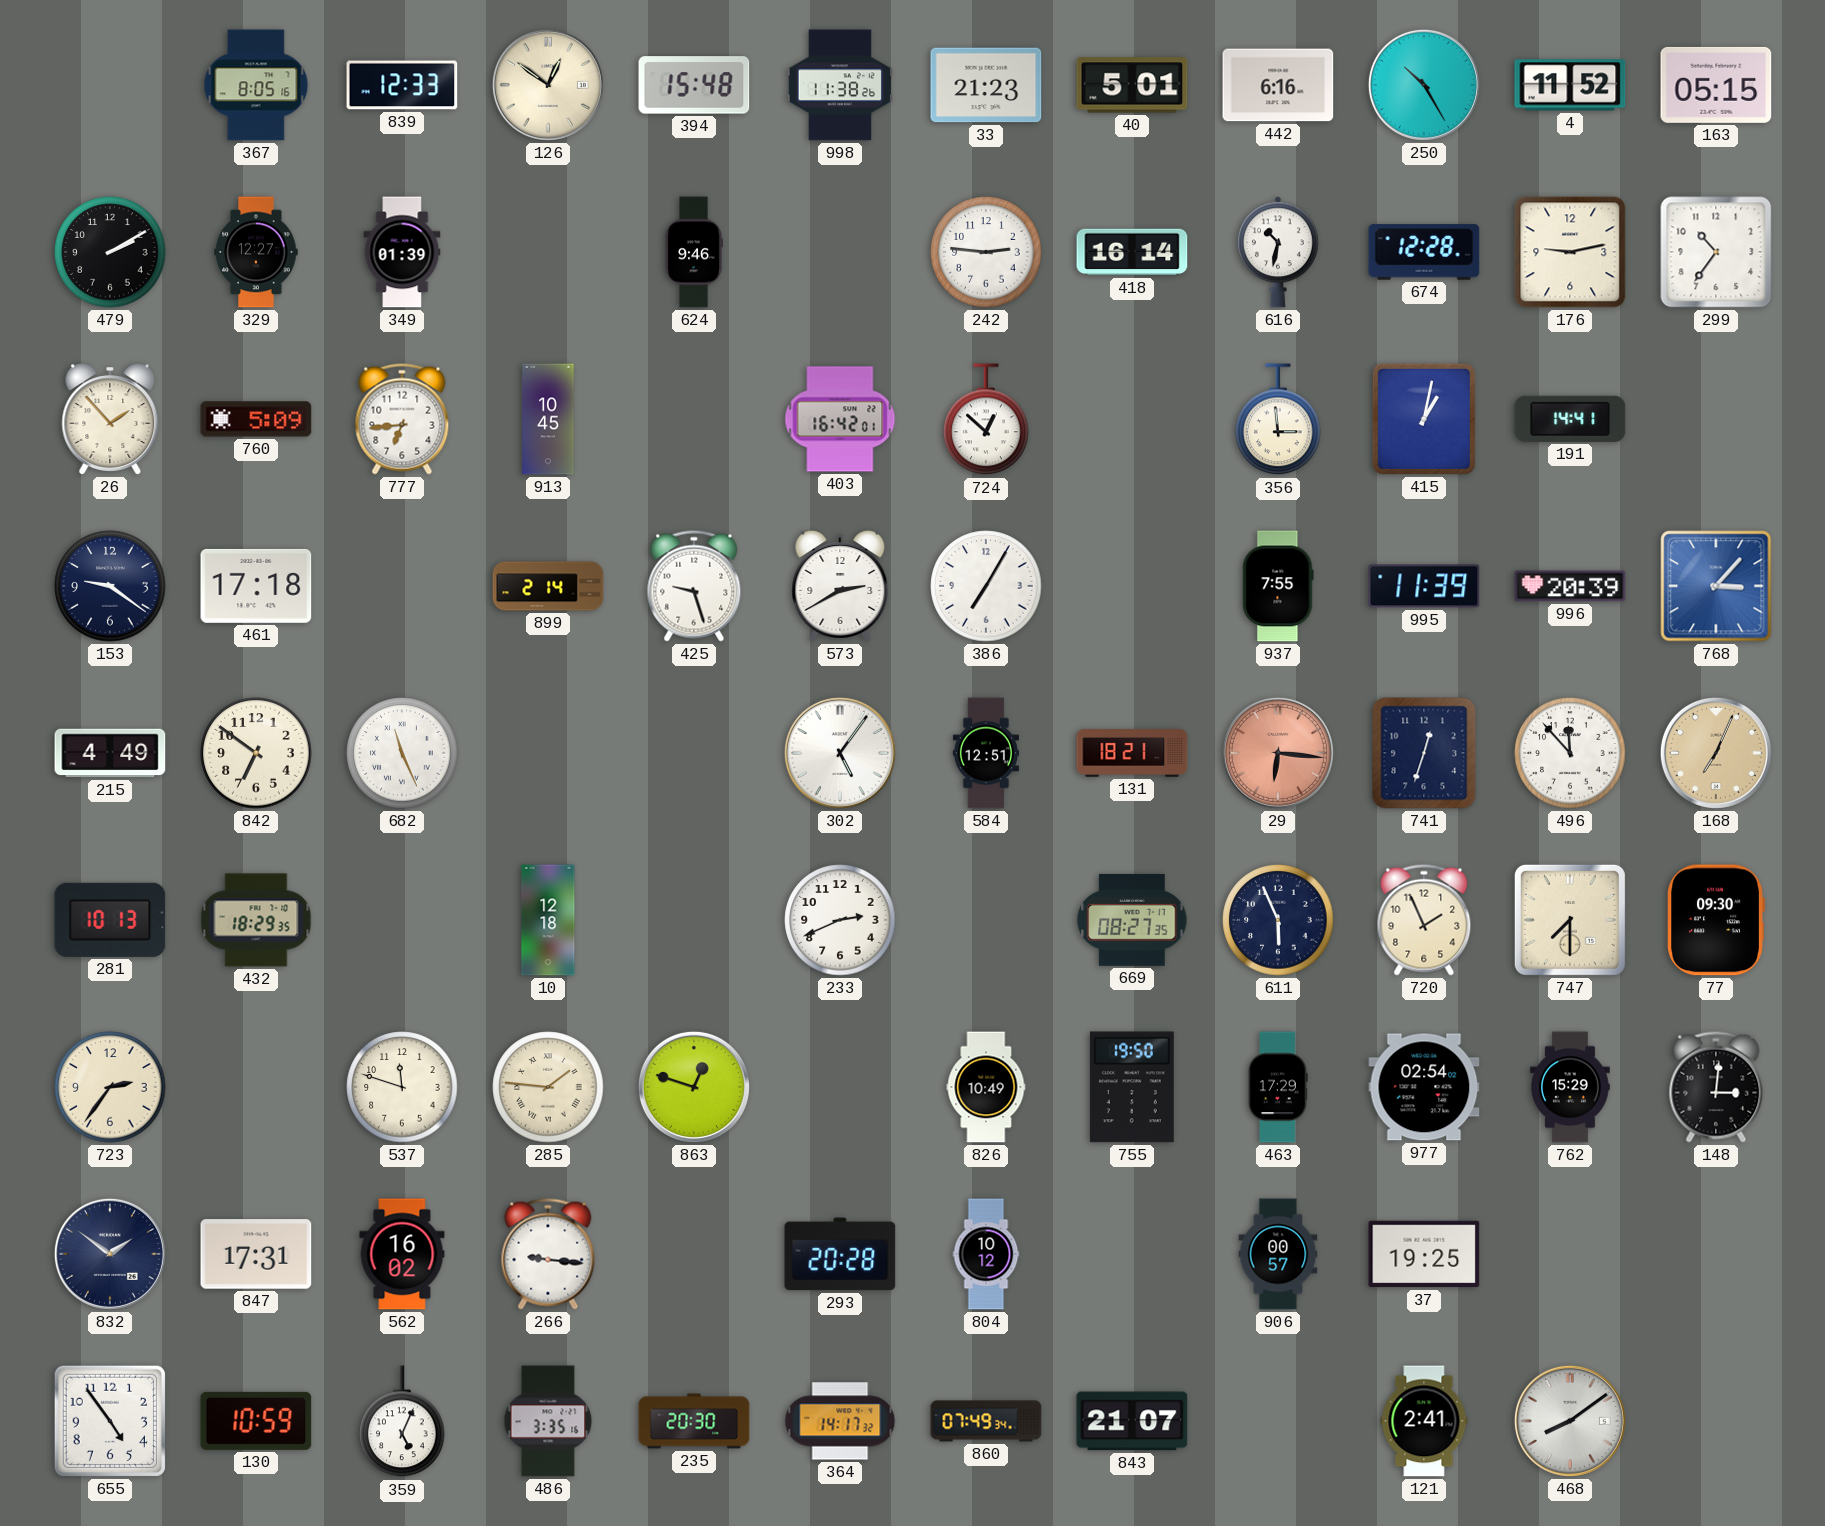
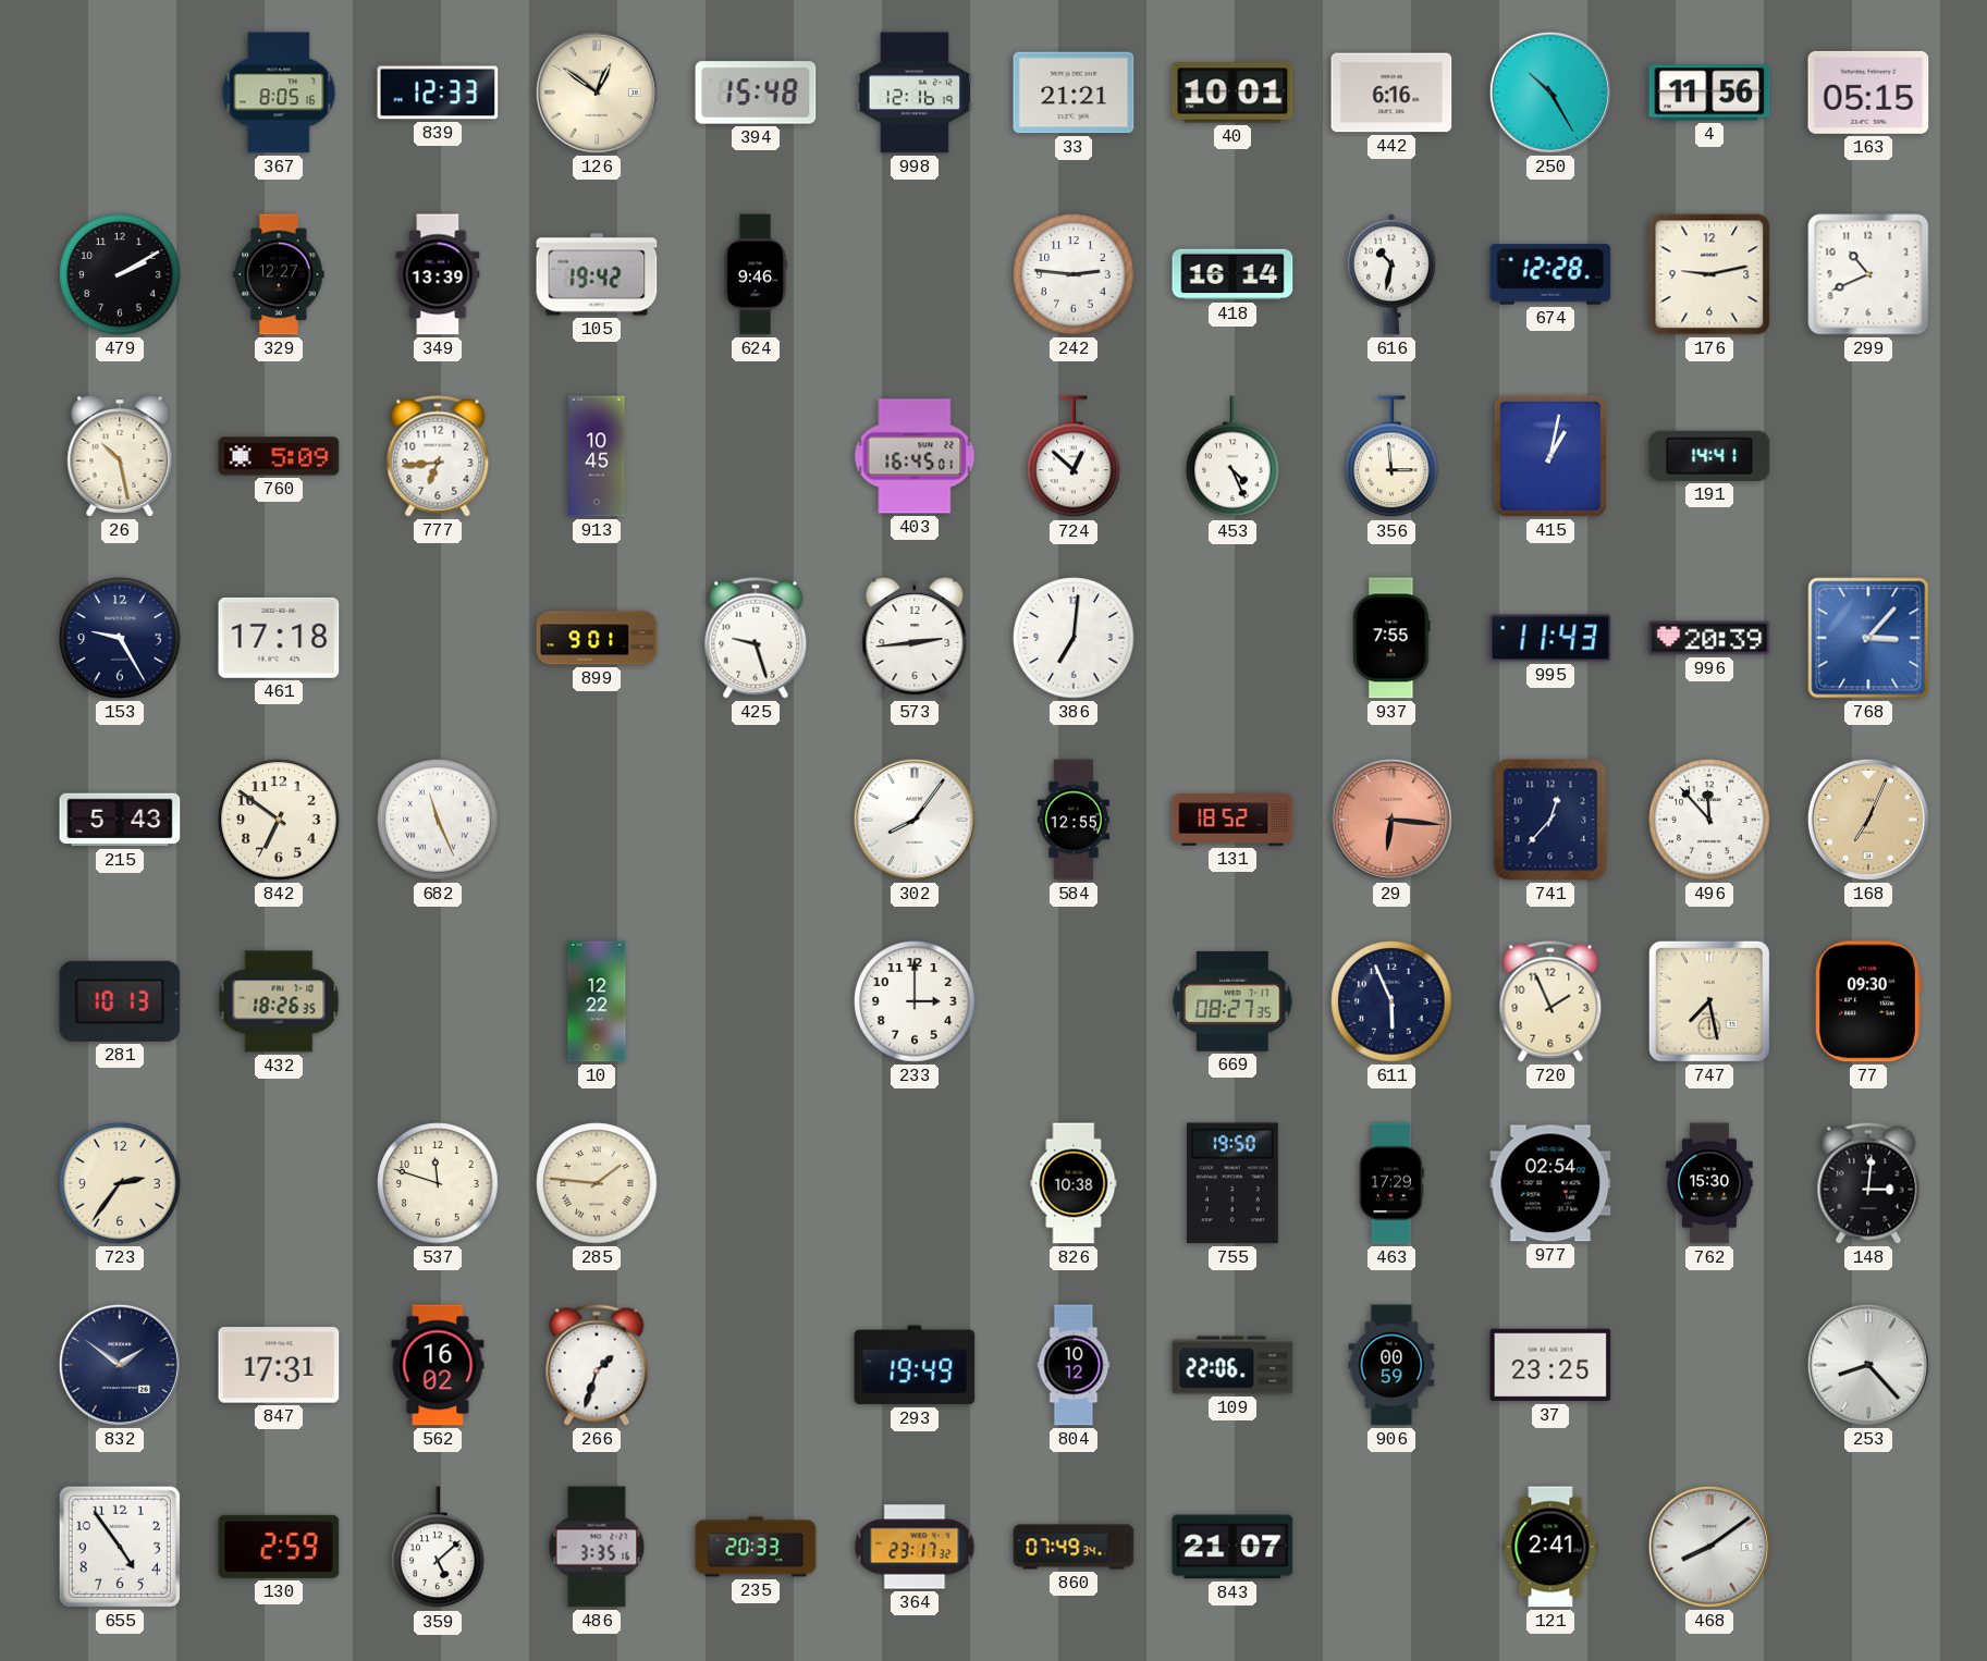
998: 11:38 -> 12:16
33: 21:23 -> 21:21
40: 5:01 -> 10:01
4: 11:52 -> 11:56
349: 01:39 -> 13:39
105: none -> 19:42
299: 10:36 -> 10:41
26: 1:53 -> 10:28
403: 16:42 -> 16:45
453: none -> 4:26
153: 9:21 -> 9:25
899: 2:14 -> 9:01
573: 2:40 -> 2:44
386: 7:05 -> 7:01
995: 11:39 -> 11:43
215: 4:49 -> 5:43
302: 5:06 -> 8:06
584: 12:51 -> 12:55
131: 18:21 -> 18:52
741: 12:33 -> 12:37
432: 18:29 -> 18:26
10: 12:18 -> 12:22
233: 2:41 -> 3:00
747: 7:30 -> 7:28
863: 12:48 -> none
826: 10:49 -> 10:38
762: 15:29 -> 15:30
266: 9:16 -> 1:33
293: 20:28 -> 19:49
109: none -> 22:06
906: 00:57 -> 00:59
37: 19:25 -> 23:25
253: none -> 8:23
130: 10:59 -> 2:59
359: 5:04 -> 5:08
235: 20:30 -> 20:33
364: 14:17 -> 23:17
